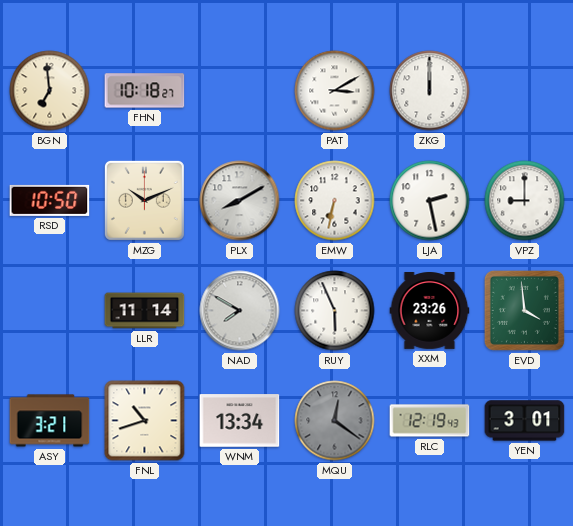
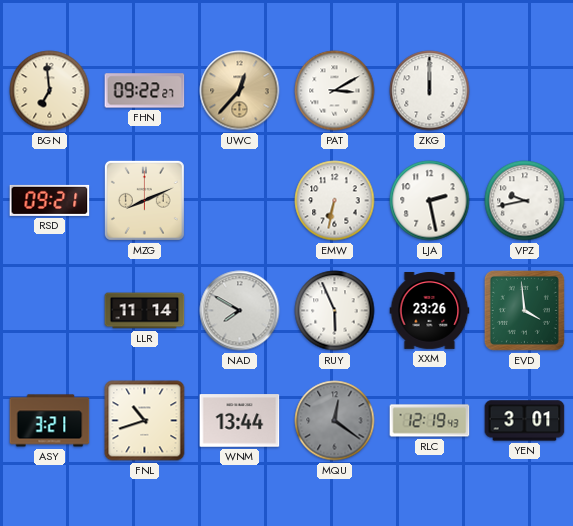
FHN: 10:18 -> 09:22
UWC: none -> 12:37
RSD: 10:50 -> 09:21
MZG: 10:11 -> 8:11
PLX: 8:10 -> none
VPZ: 9:00 -> 9:43
WNM: 13:34 -> 13:44
